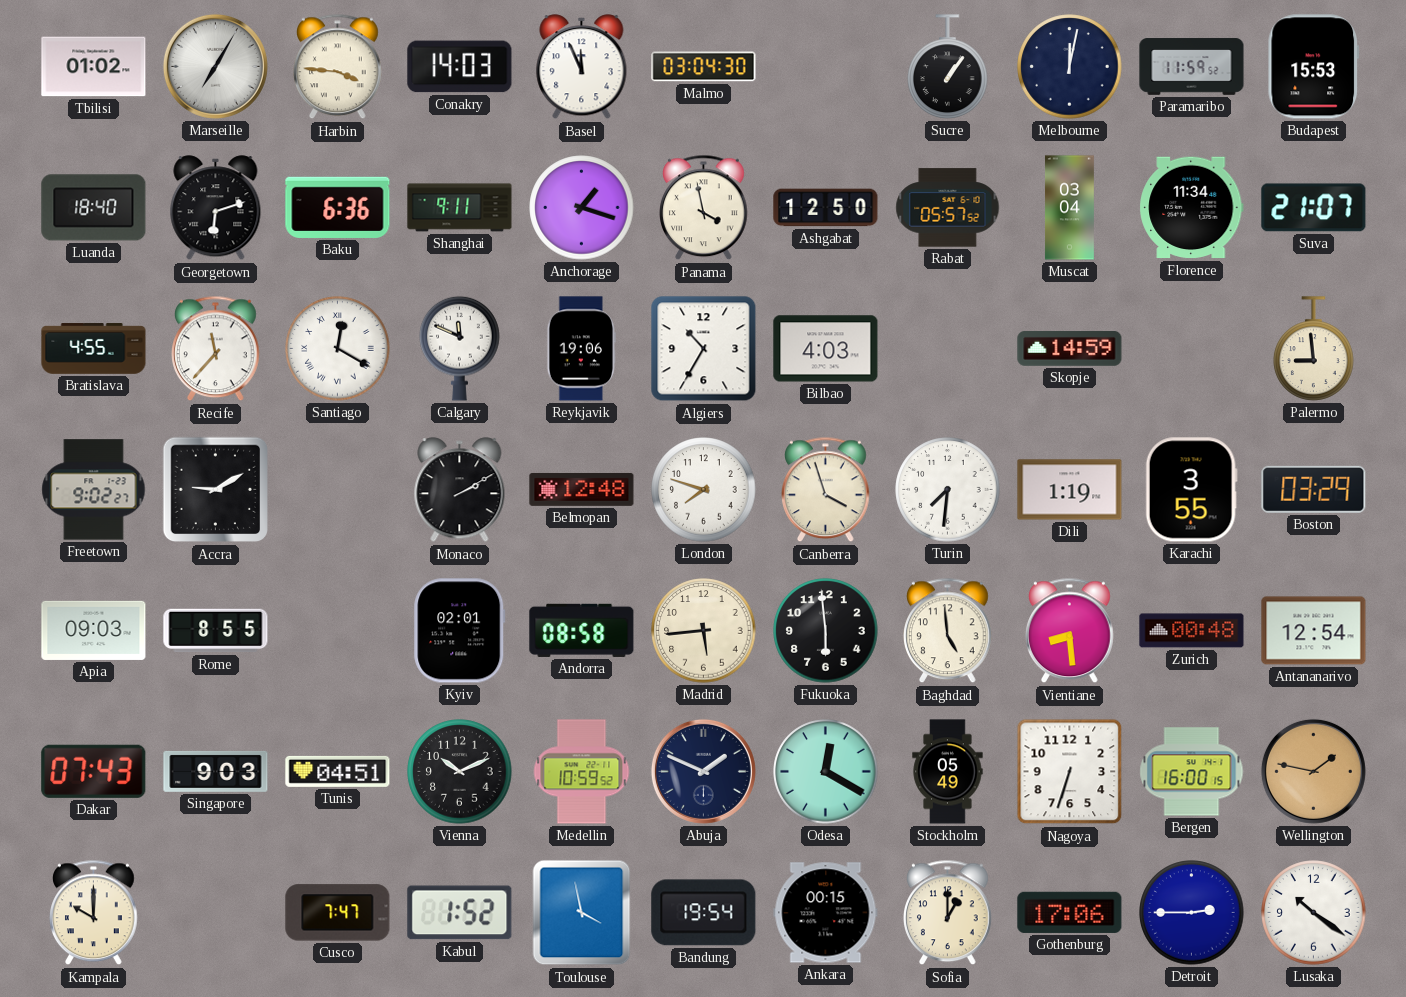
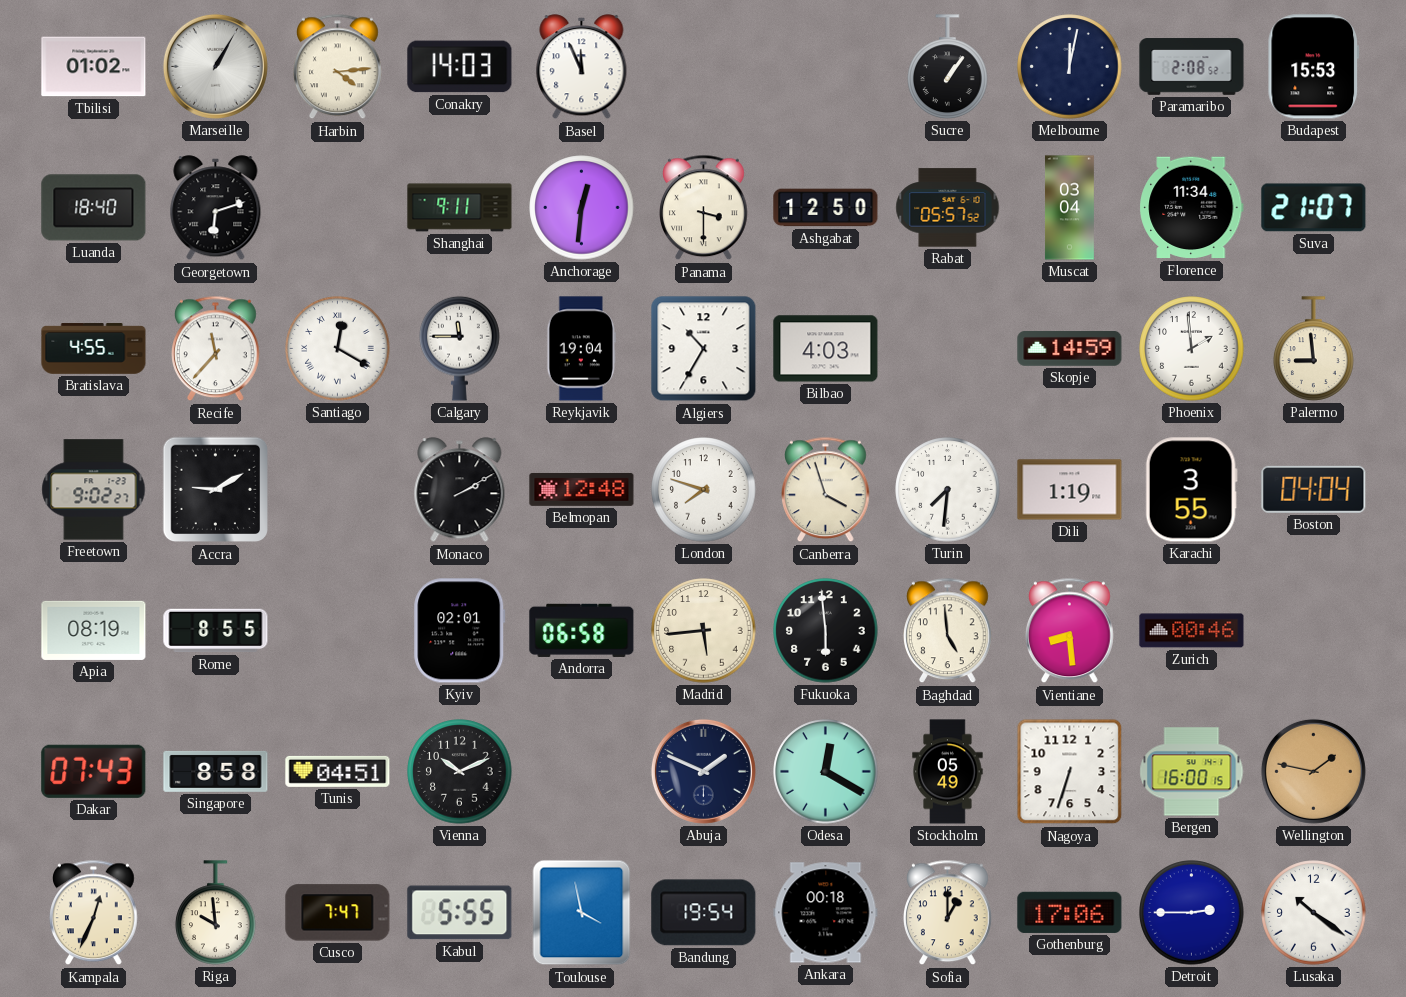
Marseille: 7:05 -> 1:05
Harbin: 3:46 -> 4:14
Malmo: 03:04 -> none
Paramaribo: 11:59 -> 2:08
Baku: 6:36 -> none
Anchorage: 1:18 -> 12:31
Panama: 3:58 -> 3:30
Calgary: 11:49 -> 11:45
Reykjavik: 19:06 -> 19:04
Phoenix: none -> 1:59
Boston: 03:29 -> 04:04
Apia: 09:03 -> 08:19
Andorra: 08:58 -> 06:58
Zurich: 00:48 -> 00:46
Antananarivo: 12:54 -> none
Singapore: 9:03 -> 8:58
Medellin: 10:59 -> none
Kampala: 10:00 -> 12:34
Riga: none -> 9:59
Kabul: 1:52 -> 5:55
Ankara: 00:15 -> 00:18
